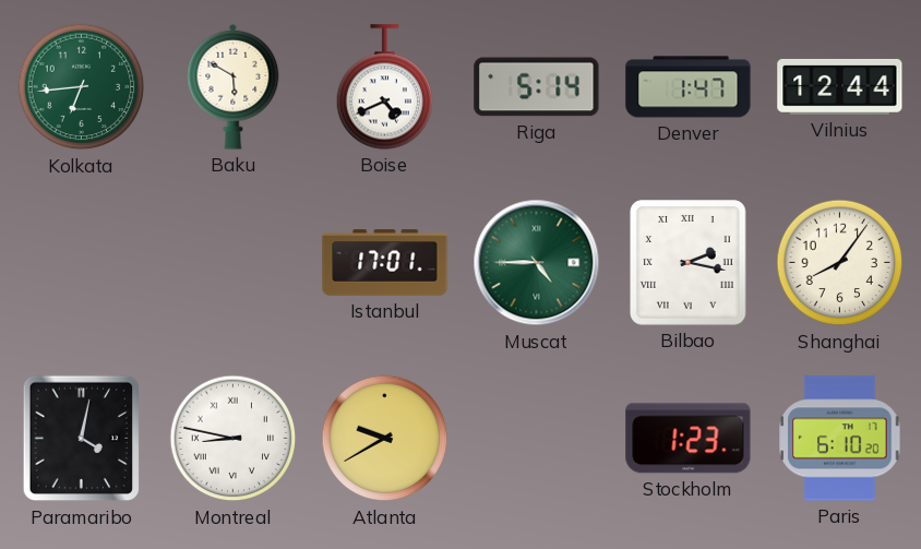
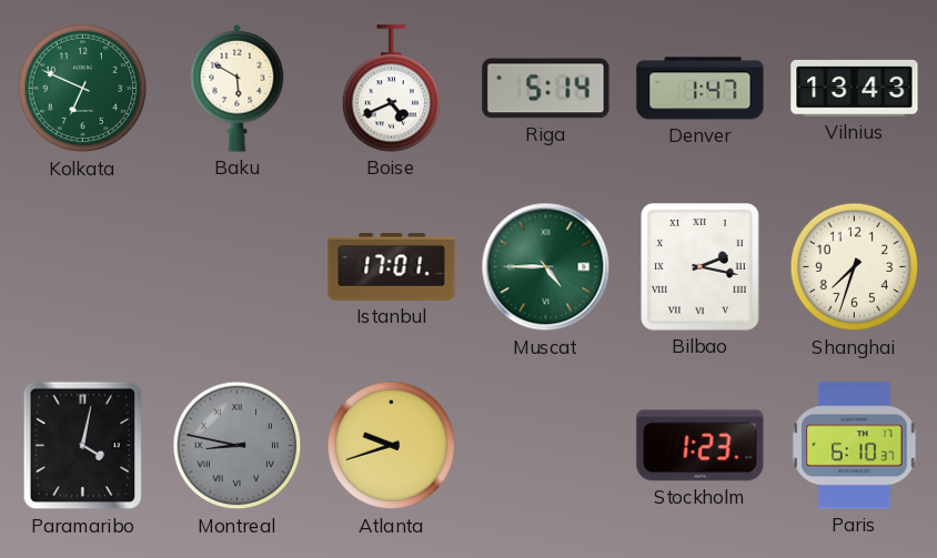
Kolkata: 6:44 -> 6:49
Vilnius: 12:44 -> 13:43
Shanghai: 8:06 -> 7:33
Montreal dial: white -> grey
Atlanta: 9:40 -> 9:42
Paris: 6:10:20 -> 6:10:37
